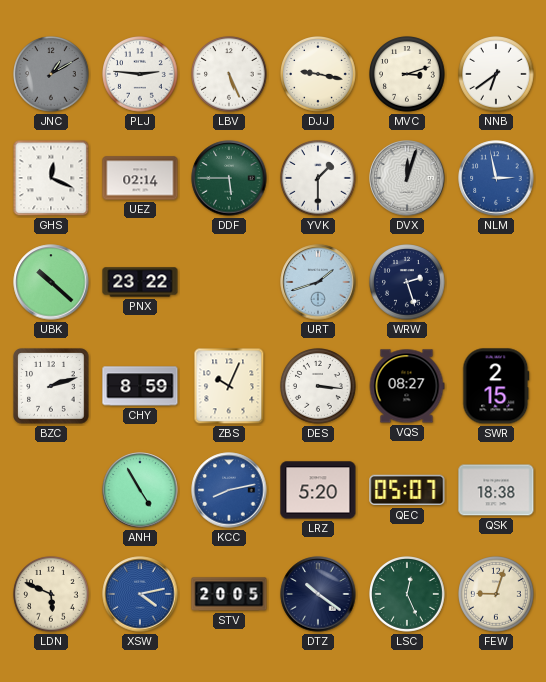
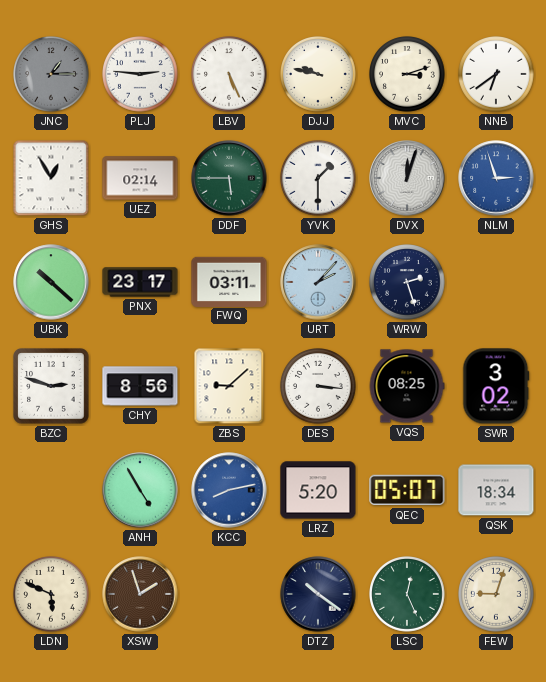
JNC: 1:10 -> 1:15
DJJ: 9:17 -> 9:47
GHS: 12:19 -> 12:55
NLM: 2:58 -> 2:57
PNX: 23:22 -> 23:17
FWQ: none -> 03:11
URT: 1:42 -> 2:07
BZC: 2:12 -> 2:48
CHY: 8:59 -> 8:56
ZBS: 10:04 -> 9:08
VQS: 08:27 -> 08:25
SWR: 2:15 -> 3:02
QSK: 18:38 -> 18:34
XSW: 4:13 -> 1:57
XSW dial: blue -> brown
STV: 20:05 -> none
